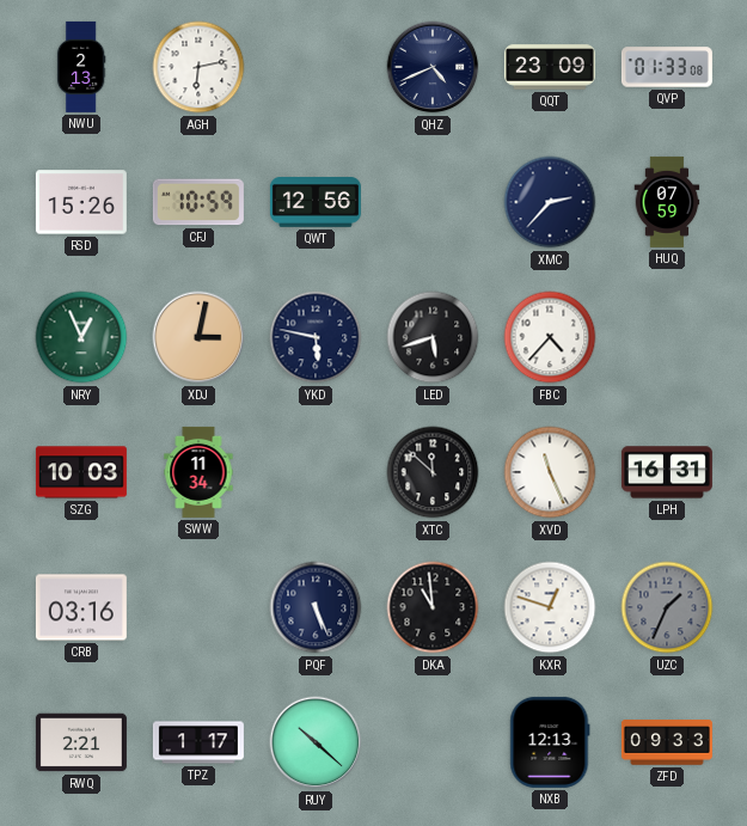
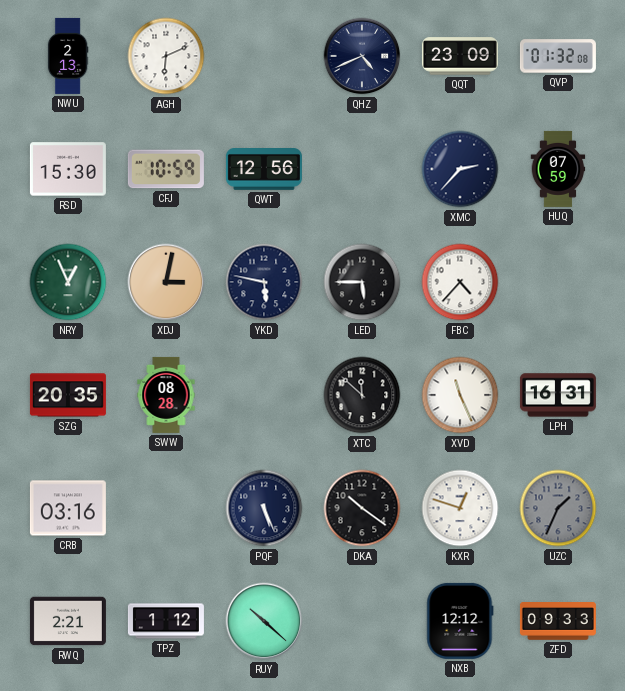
AGH: 6:13 -> 6:11
QVP: 01:33 -> 01:32
RSD: 15:26 -> 15:30
LED: 5:42 -> 5:45
SZG: 10:03 -> 20:35
SWW: 11:34 -> 08:28
DKA: 10:59 -> 10:21
TPZ: 1:17 -> 1:12
NXB: 12:13 -> 12:12
